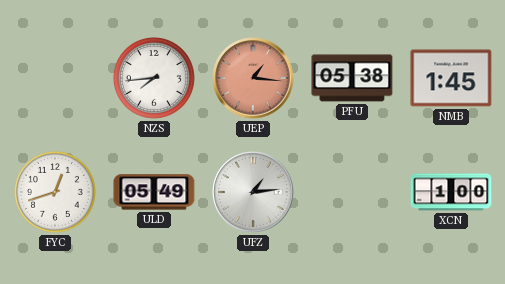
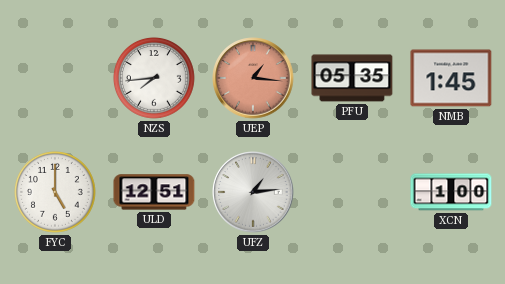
PFU: 05:38 -> 05:35
FYC: 12:42 -> 5:00
ULD: 05:49 -> 12:51
